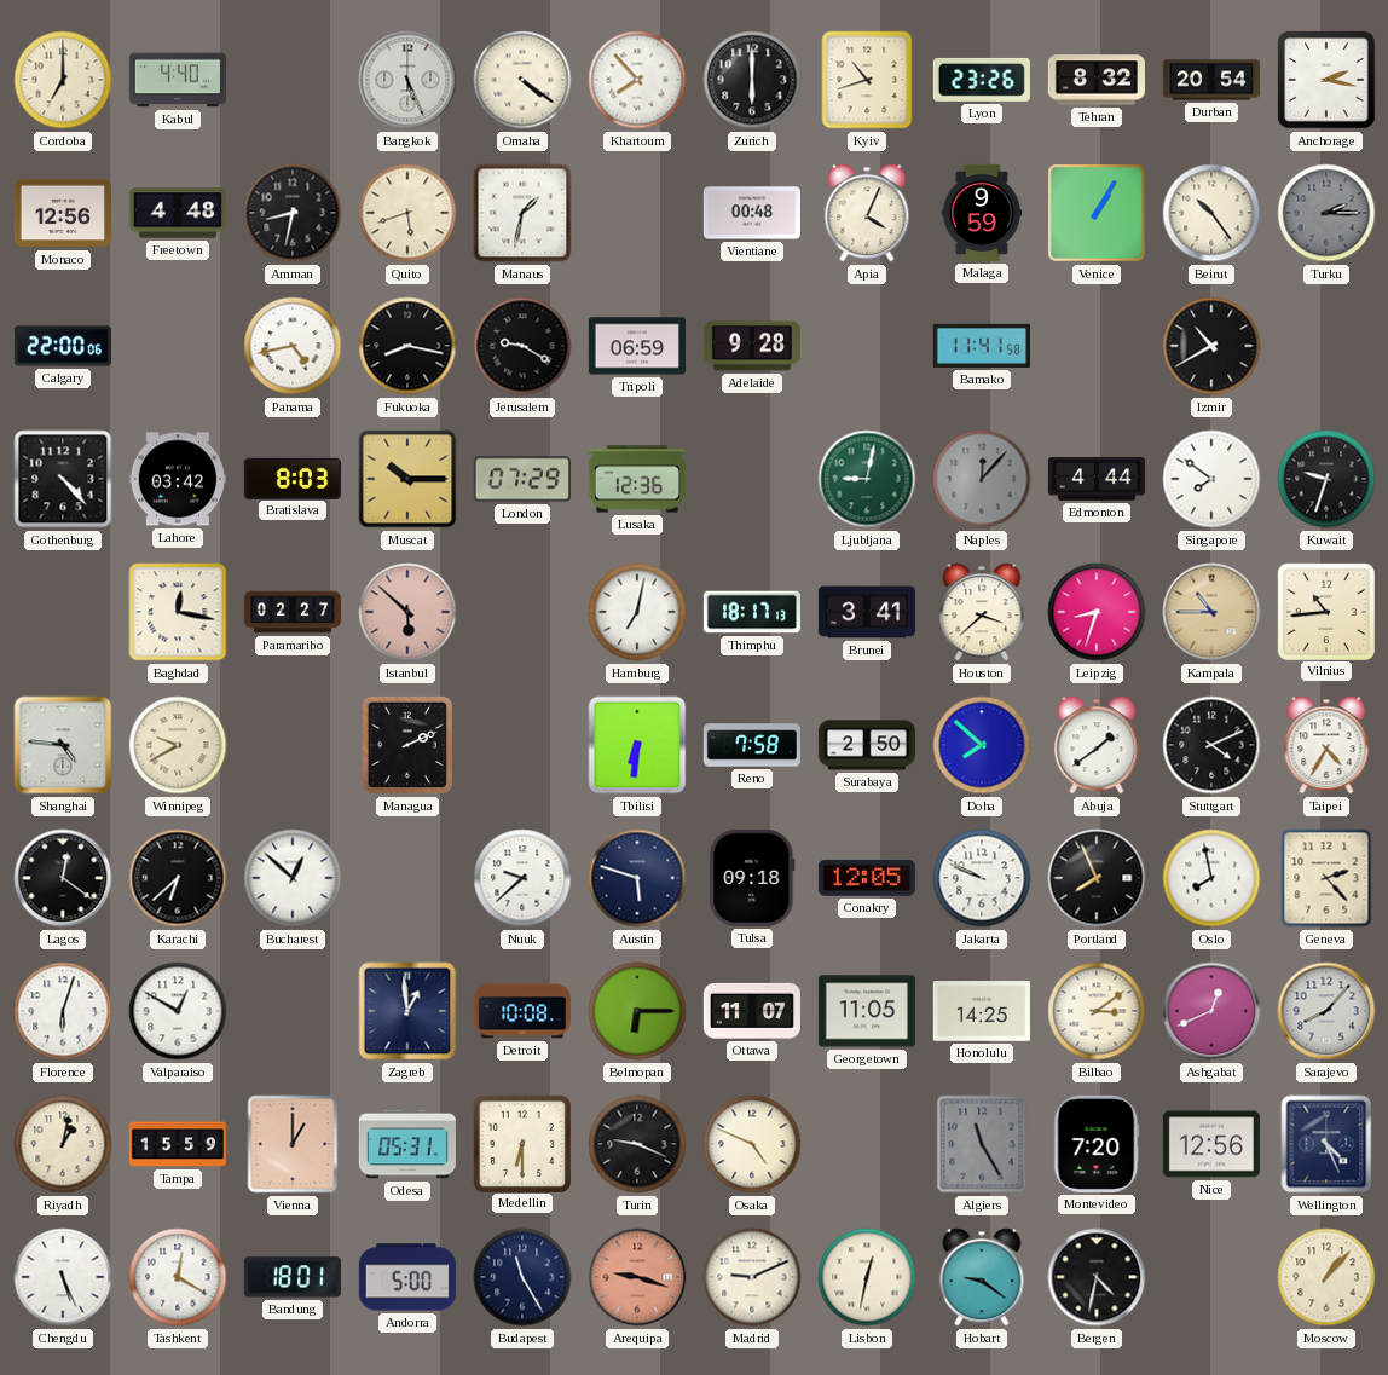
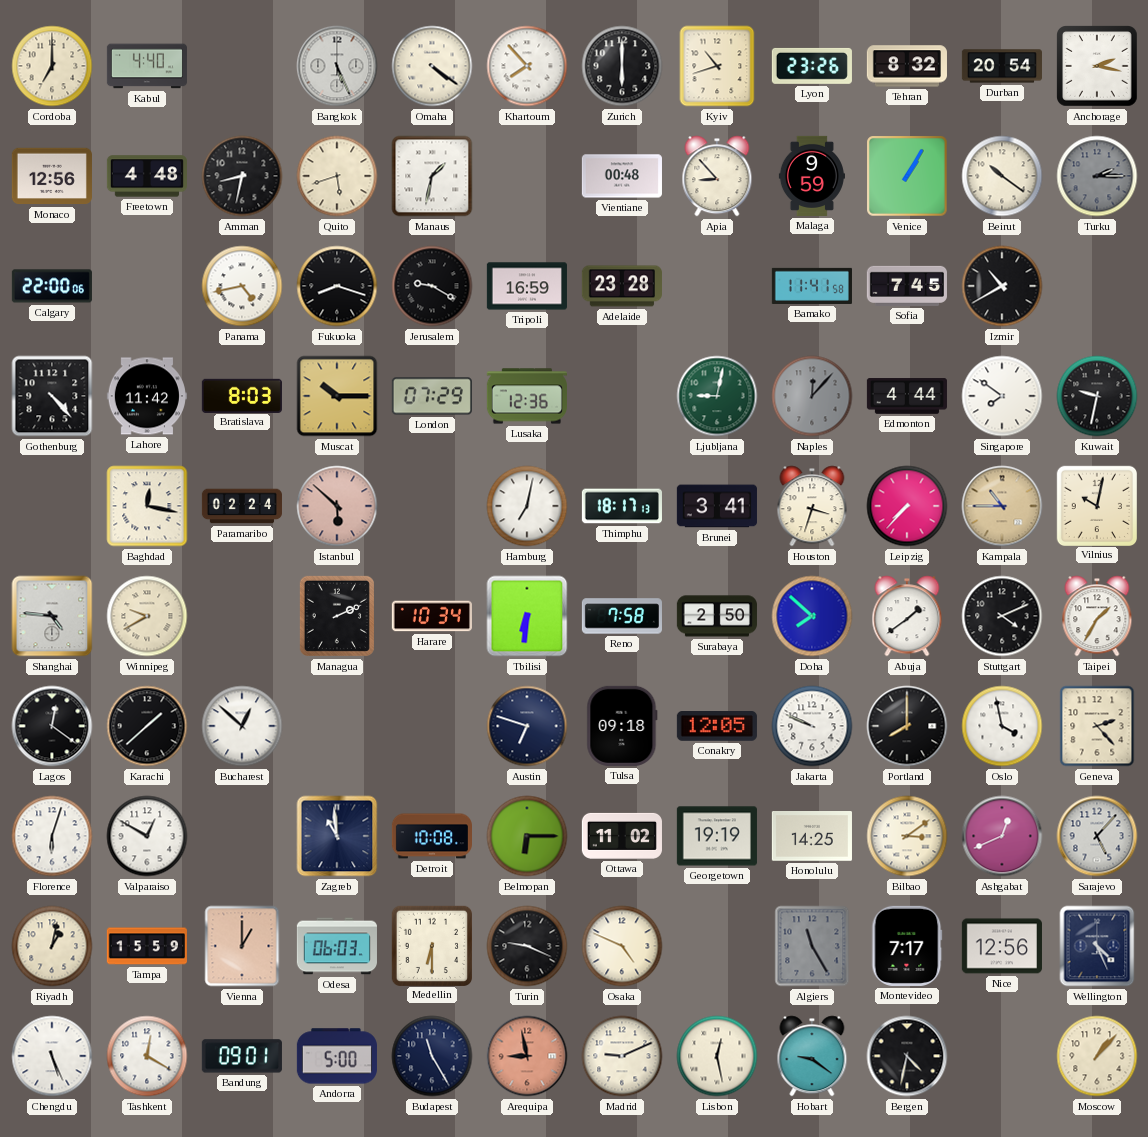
Apia: 4:04 -> 8:53
Beirut: 10:24 -> 10:21
Fukuoka: 8:17 -> 8:18
Tripoli: 06:59 -> 16:59
Adelaide: 9:28 -> 23:28
Sofia: none -> 7:45
Lahore: 03:42 -> 11:42
Kuwait: 9:33 -> 9:32
Paramaribo: 02:27 -> 02:24
Houston: 3:38 -> 3:33
Leipzig: 8:33 -> 7:37
Vilnius: 10:44 -> 10:02
Harare: none -> 10:34
Taipei: 4:35 -> 1:35
Karachi: 6:38 -> 1:38
Nuuk: 9:38 -> none
Austin: 5:48 -> 6:48
Portland: 7:56 -> 8:00
Oslo: 7:58 -> 3:58
Zagreb: 12:59 -> 10:59
Ottawa: 11:07 -> 11:02
Georgetown: 11:05 -> 19:19
Sarajevo: 8:07 -> 5:07
Odesa: 05:31 -> 06:03
Montevideo: 7:20 -> 7:17
Bandung: 18:01 -> 09:01
Arequipa: 9:18 -> 8:58
Lisbon: 12:32 -> 12:28
